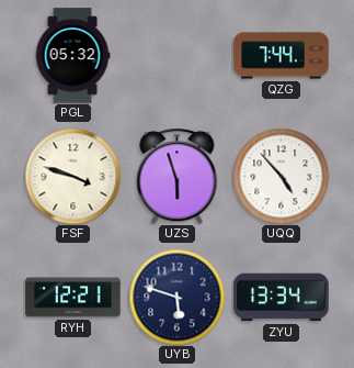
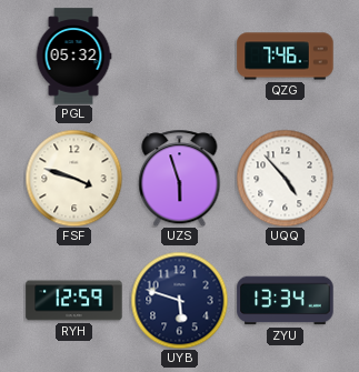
QZG: 7:44 -> 7:46
RYH: 12:21 -> 12:59
